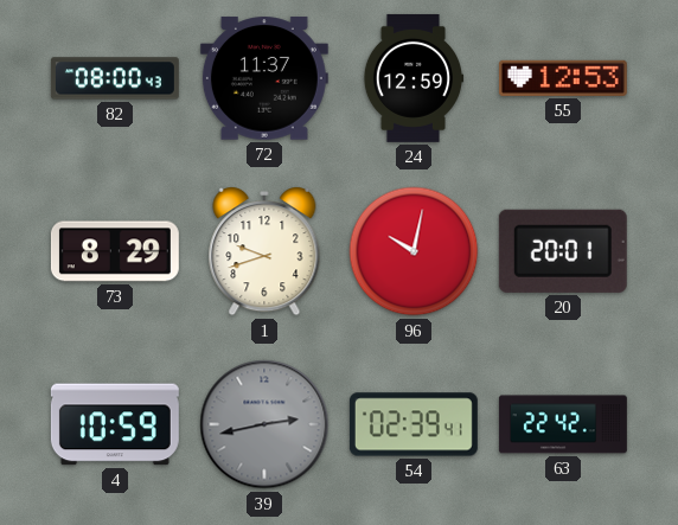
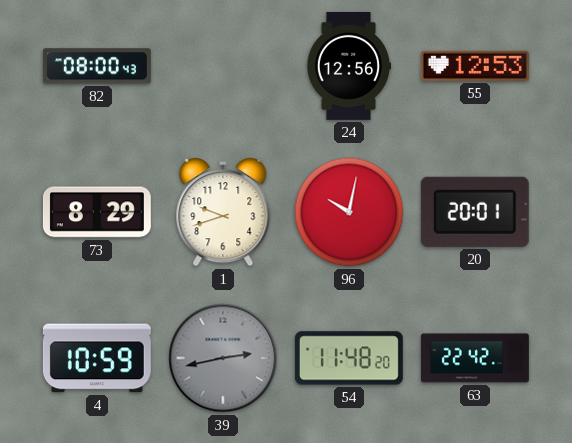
72: 11:37 -> none
24: 12:59 -> 12:56
54: 02:39 -> 11:48
